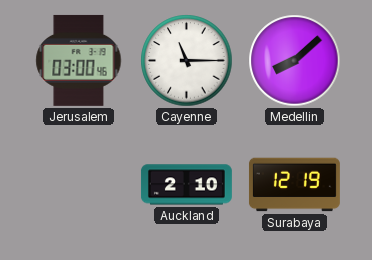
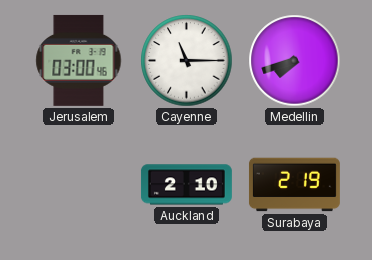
Medellin: 8:08 -> 7:42
Surabaya: 12:19 -> 2:19
